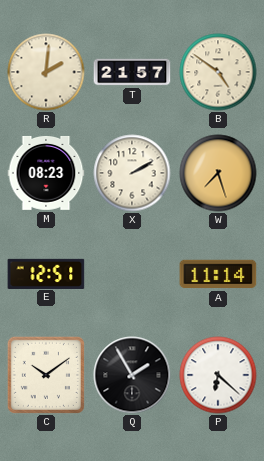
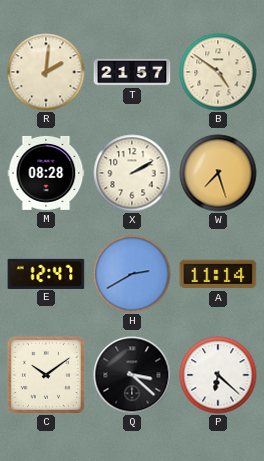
M: 08:23 -> 08:28
E: 12:51 -> 12:47
H: none -> 2:40
Q: 1:55 -> 3:22
